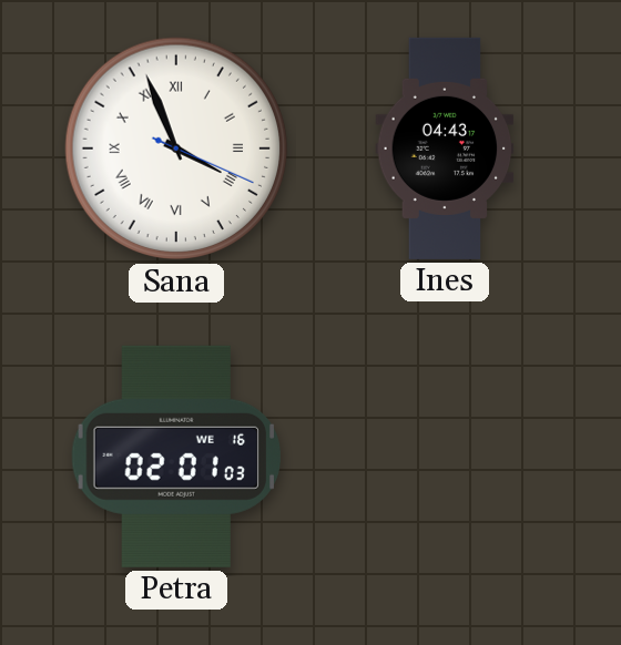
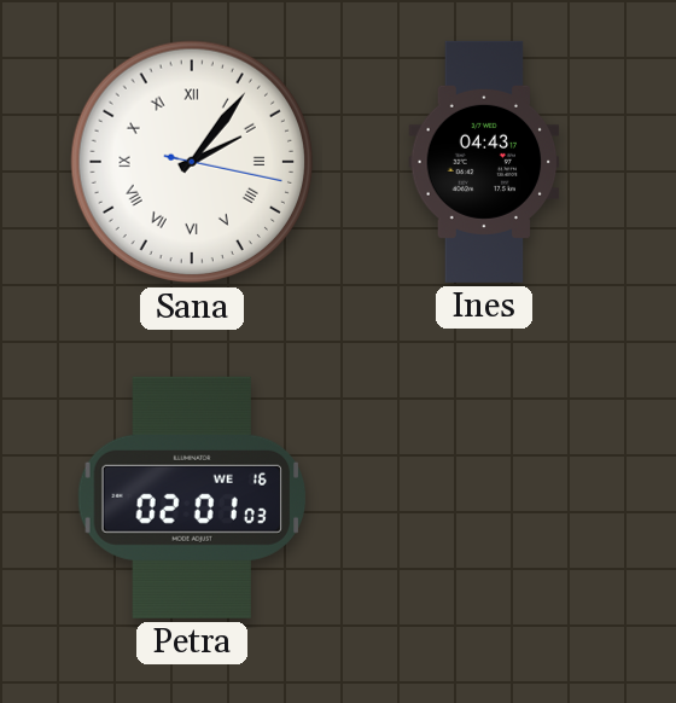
Sana: 3:56 -> 2:06
